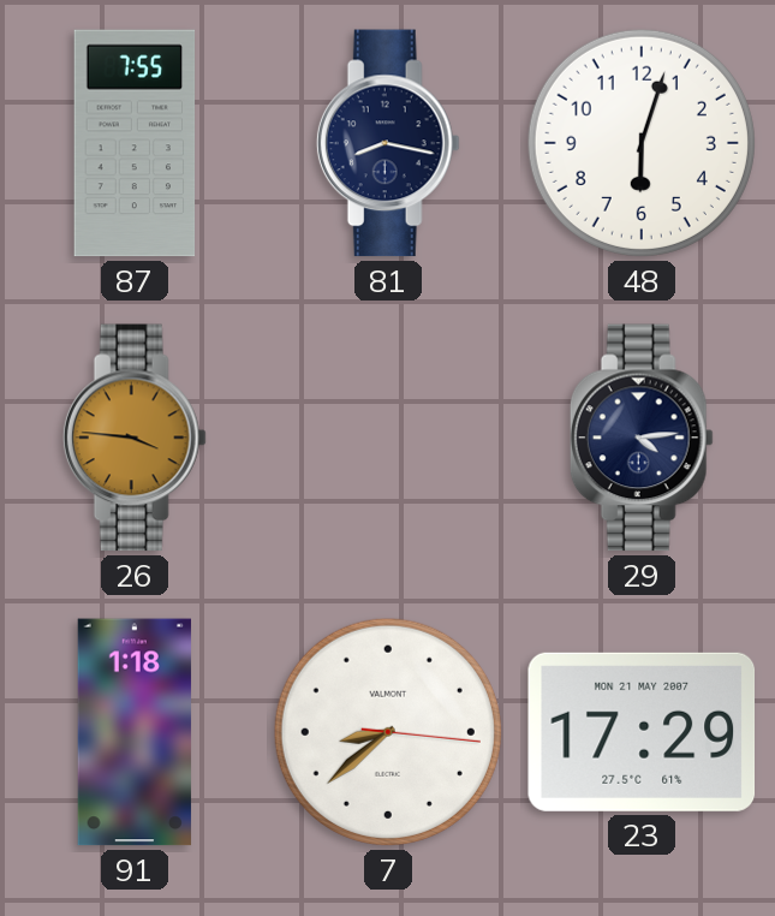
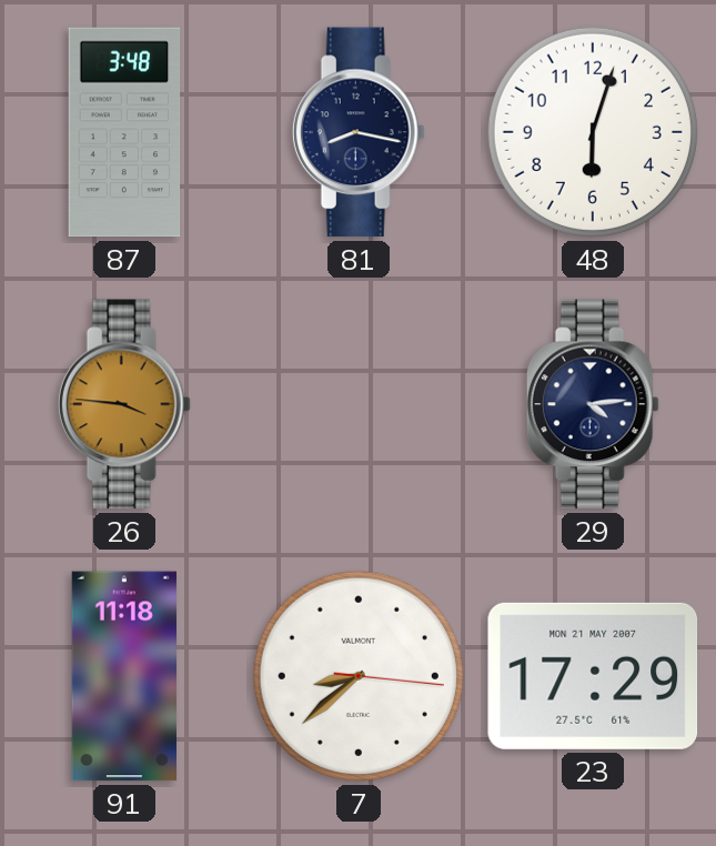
87: 7:55 -> 3:48
91: 1:18 -> 11:18
